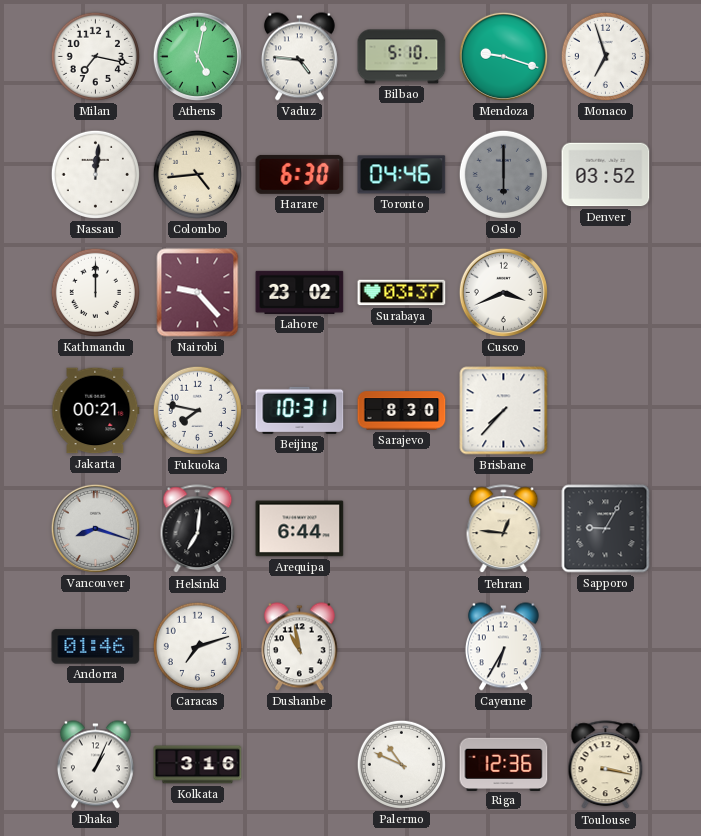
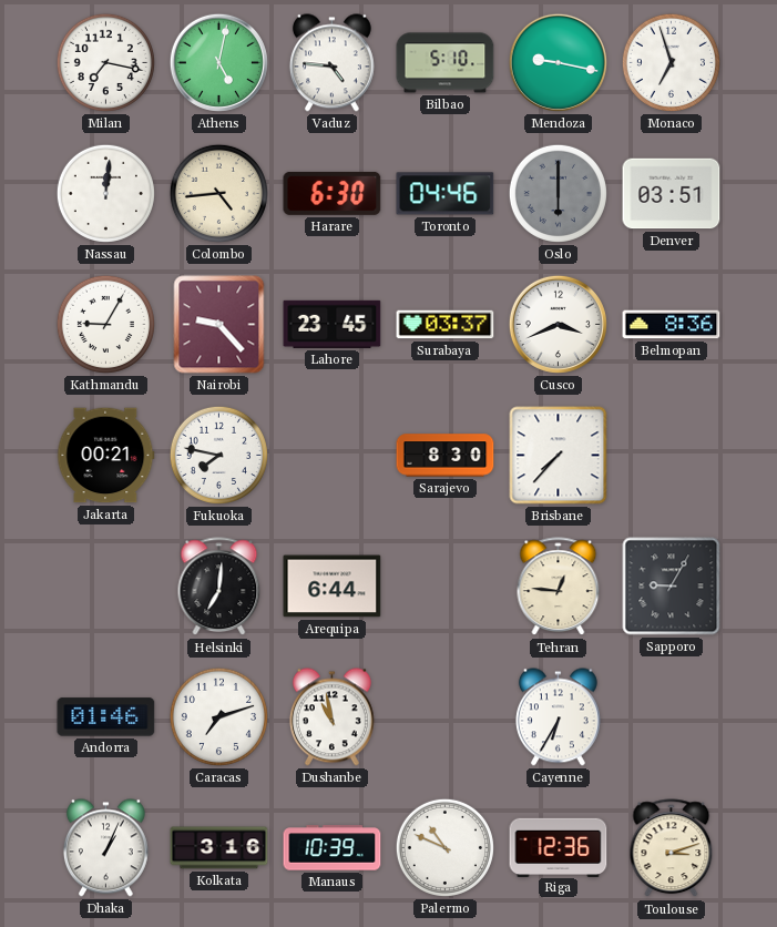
Mendoza: 9:18 -> 9:17
Denver: 03:52 -> 03:51
Kathmandu: 12:00 -> 9:05
Lahore: 23:02 -> 23:45
Belmopan: none -> 8:36
Beijing: 10:31 -> none
Vancouver: 8:18 -> none
Manaus: none -> 10:39
Toulouse: 3:17 -> 3:12
